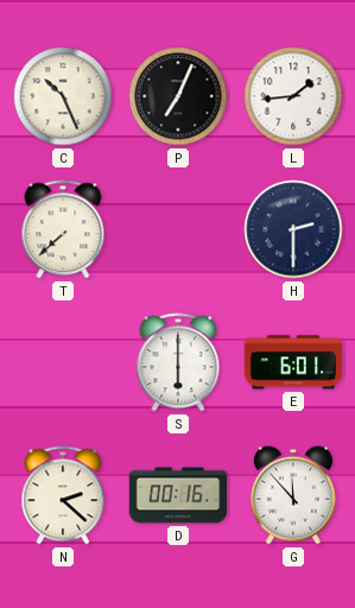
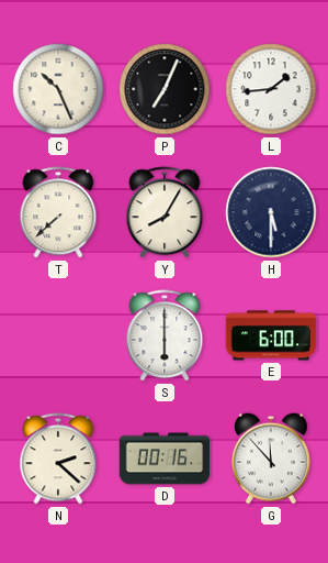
Y: none -> 8:05
H: 2:30 -> 5:30
E: 6:01 -> 6:00
